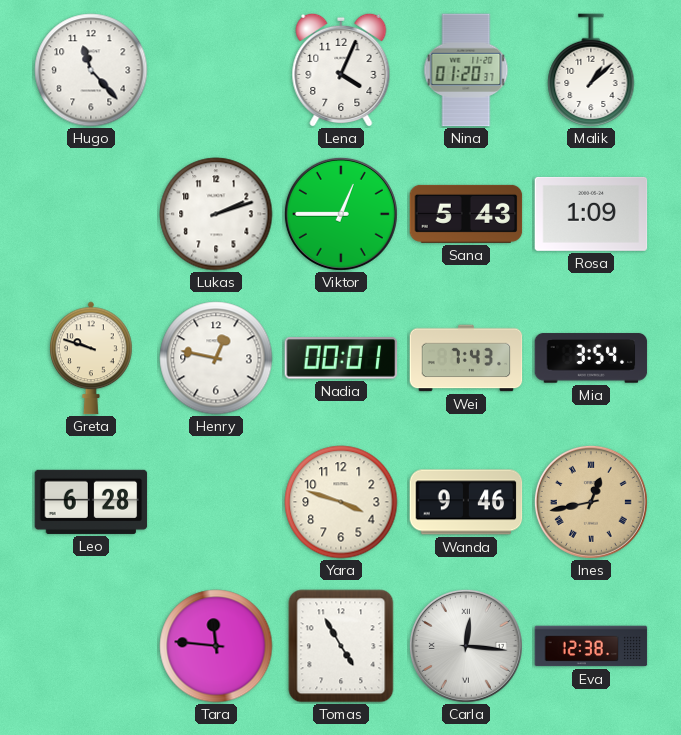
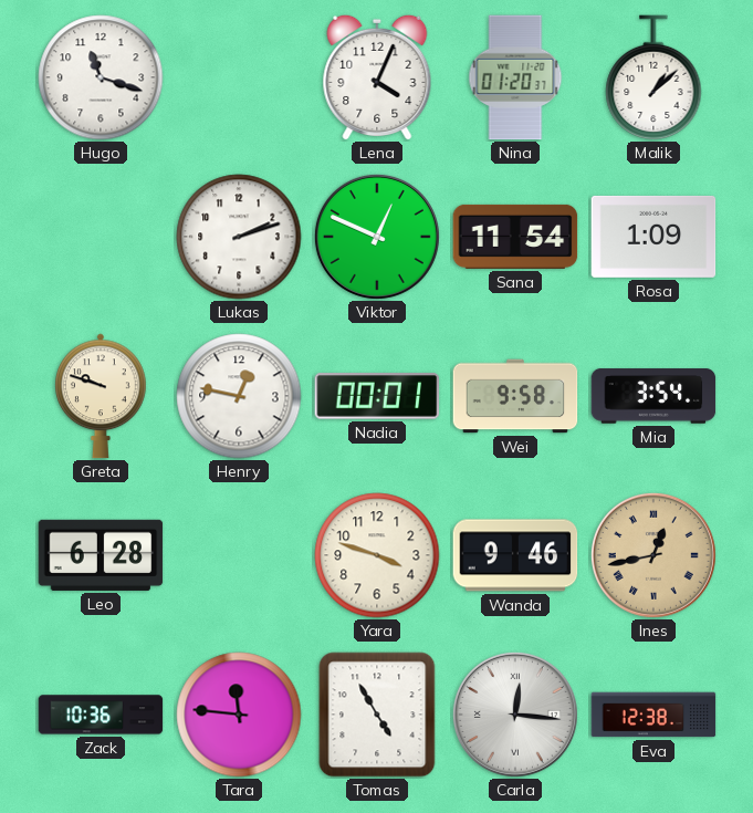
Hugo: 11:23 -> 11:18
Viktor: 12:45 -> 12:49
Sana: 5:43 -> 11:54
Wei: 7:43 -> 9:58
Zack: none -> 10:36
